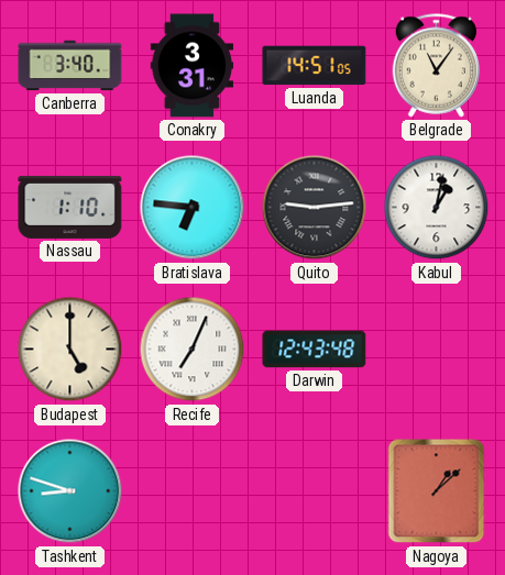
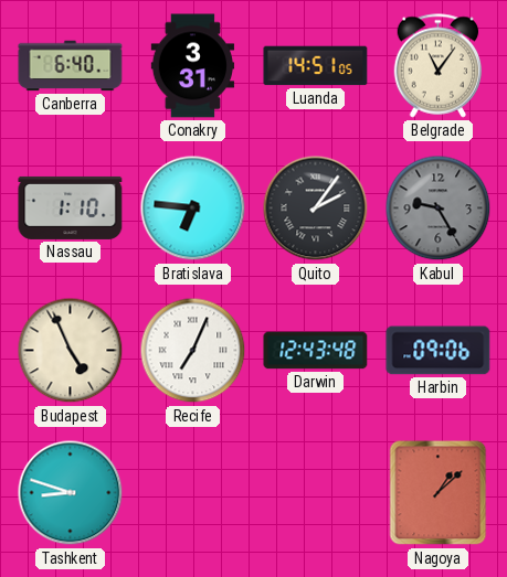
Canberra: 3:40 -> 6:40
Quito: 9:14 -> 2:06
Kabul: 1:02 -> 9:25
Kabul dial: white -> grey
Budapest: 5:00 -> 4:56
Harbin: none -> 09:06
